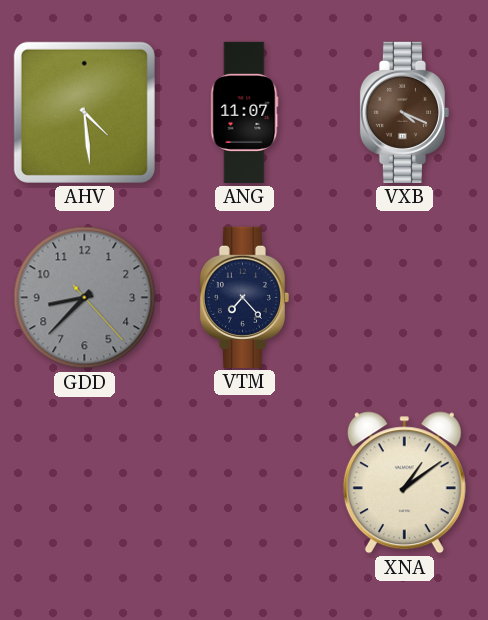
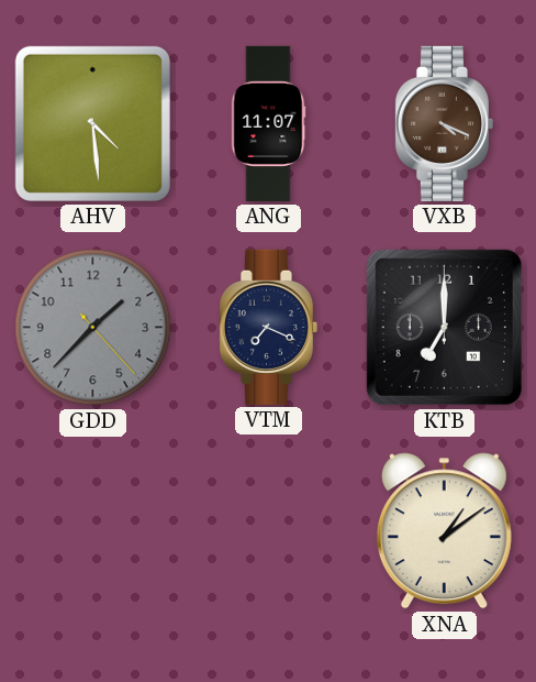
GDD: 8:37 -> 1:37
VTM: 7:23 -> 7:19
KTB: none -> 7:00
